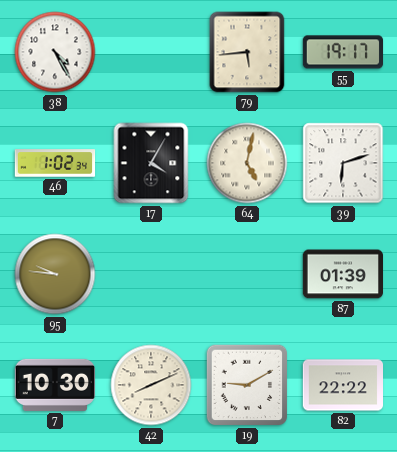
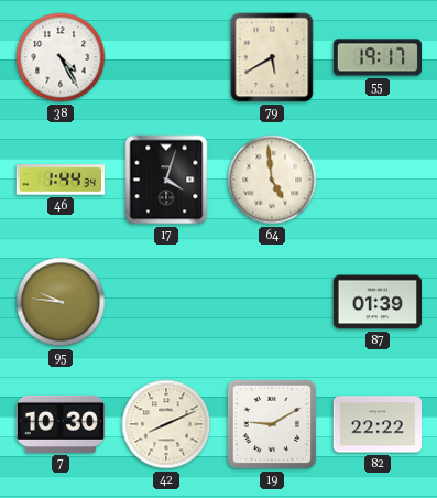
79: 5:44 -> 5:40
46: 1:02 -> 1:44
17: 4:05 -> 4:03
64: 5:02 -> 4:59
39: 6:12 -> none
